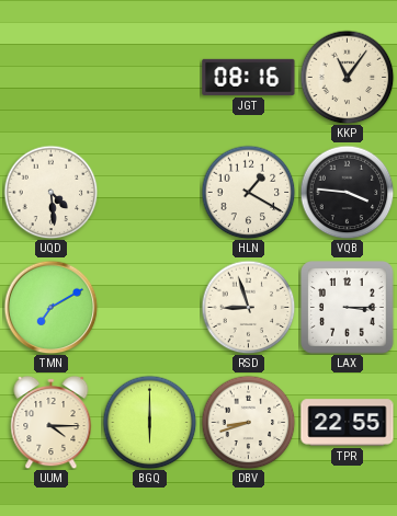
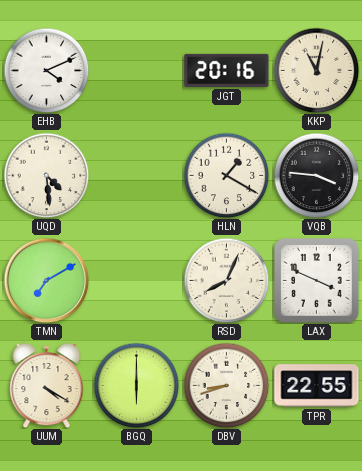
EHB: none -> 4:11
JGT: 08:16 -> 20:16
KKP: 11:06 -> 11:02
RSD: 8:57 -> 8:04
LAX: 3:15 -> 3:49
UUM: 4:15 -> 4:20
